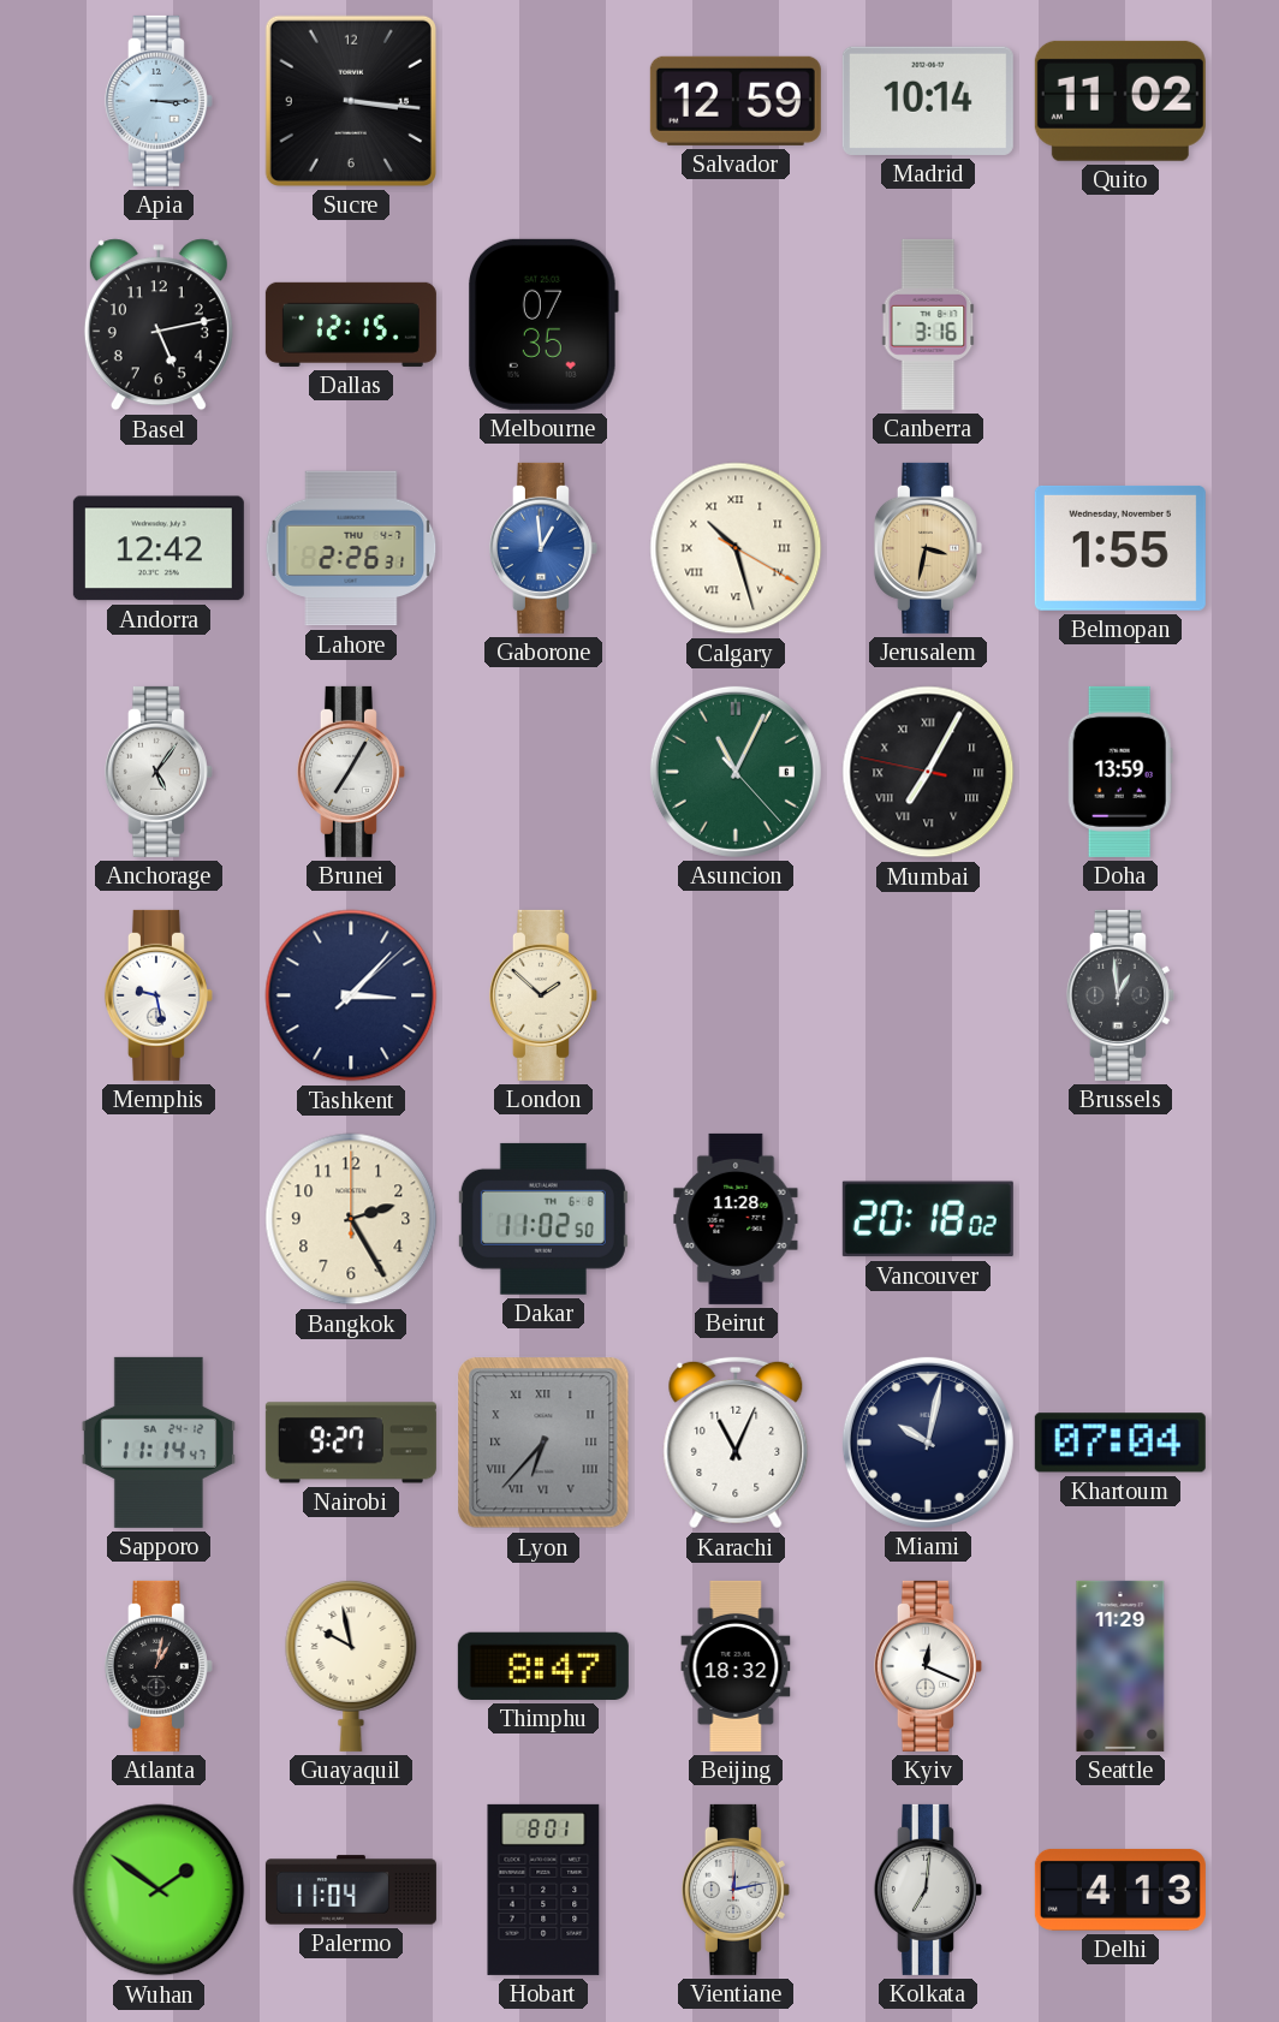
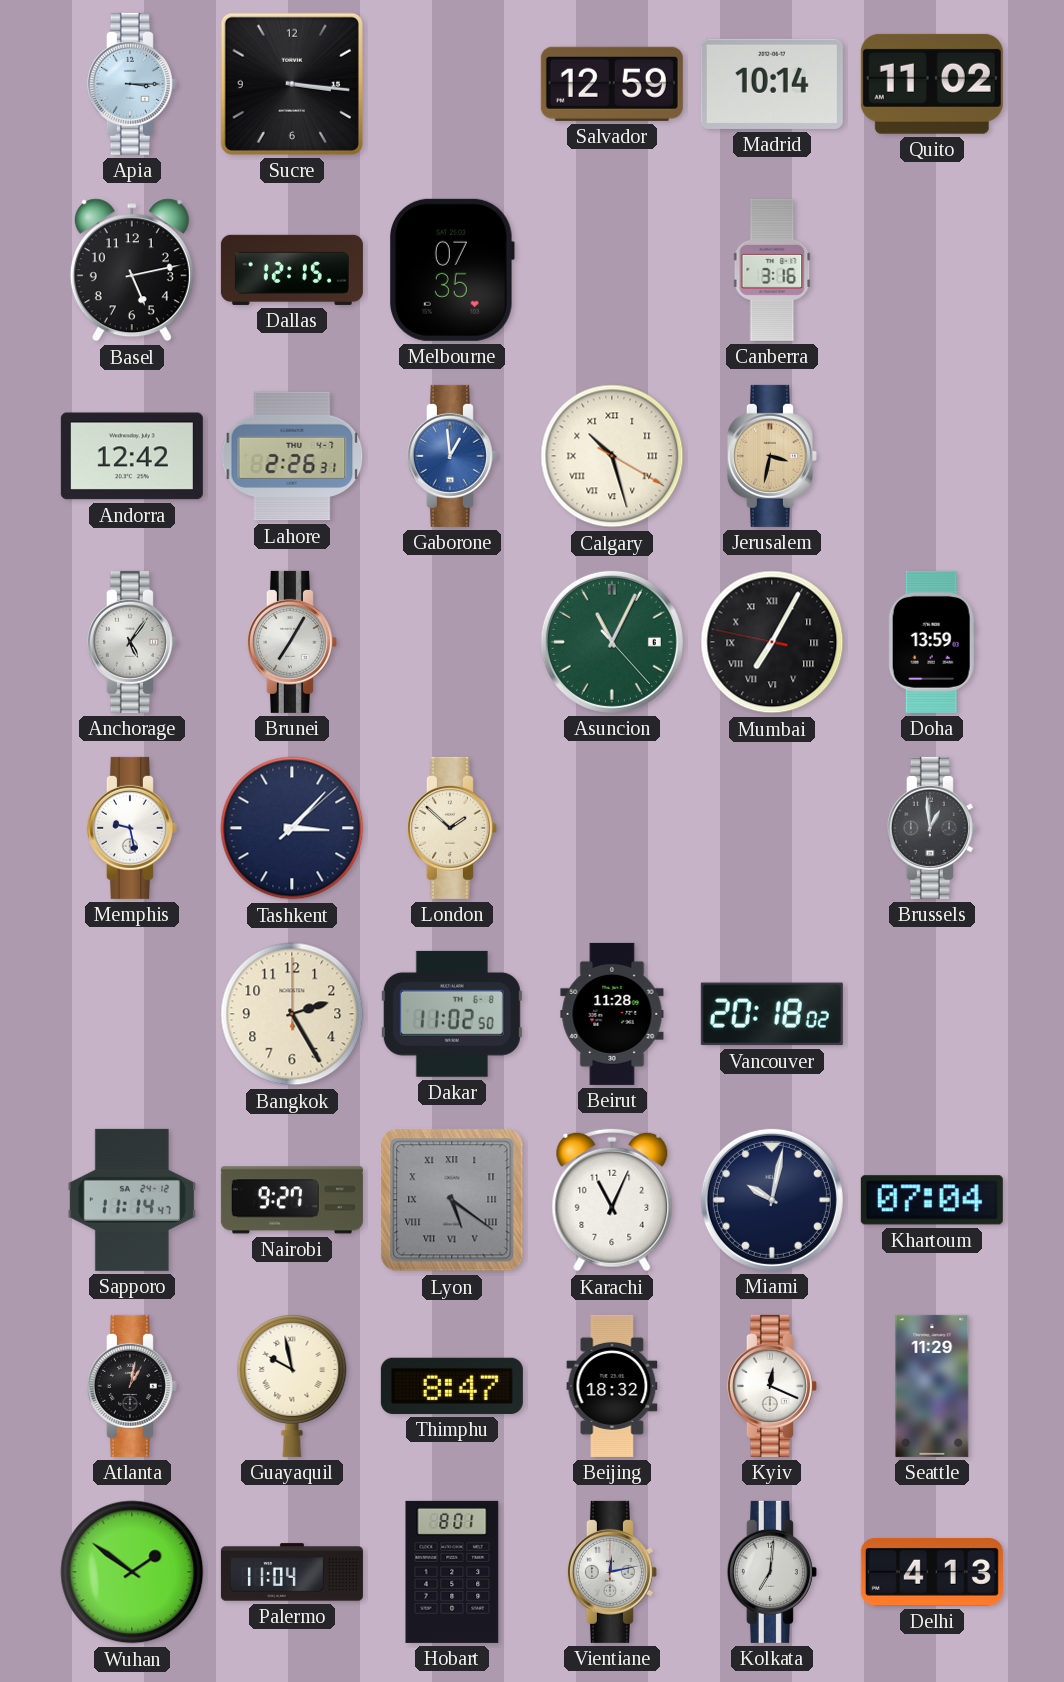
Belmopan: 1:55 -> none
Lyon: 6:37 -> 5:21
